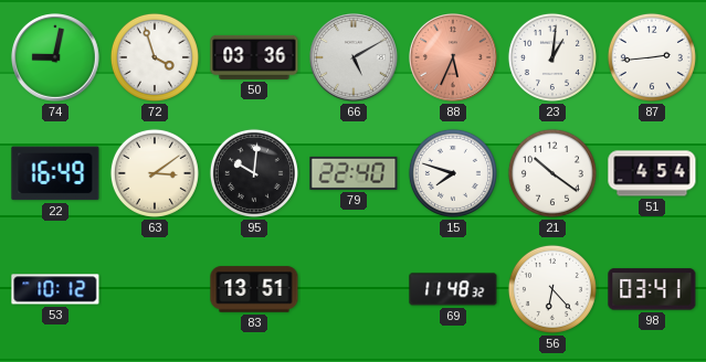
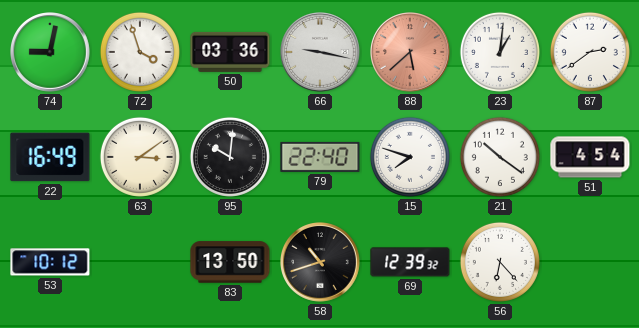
66: 5:10 -> 9:17
88: 5:34 -> 5:38
87: 2:44 -> 2:39
83: 13:51 -> 13:50
58: none -> 10:42
69: 11:48 -> 12:39
98: 03:41 -> none
